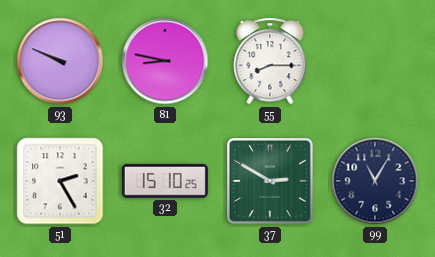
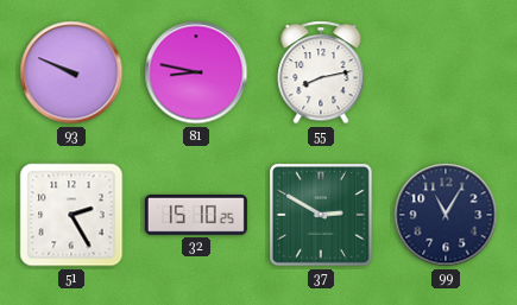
55: 8:15 -> 8:13
